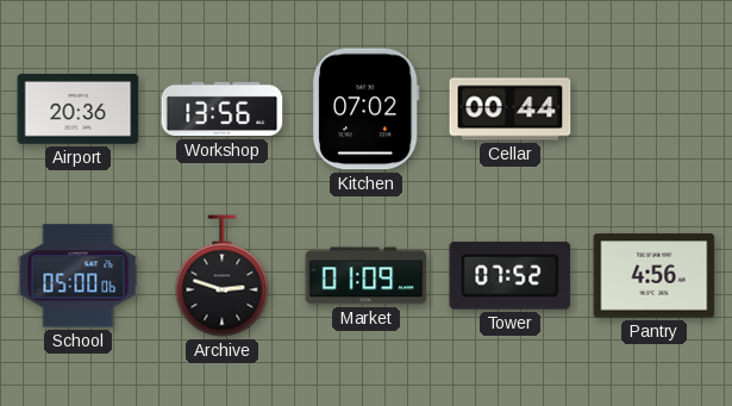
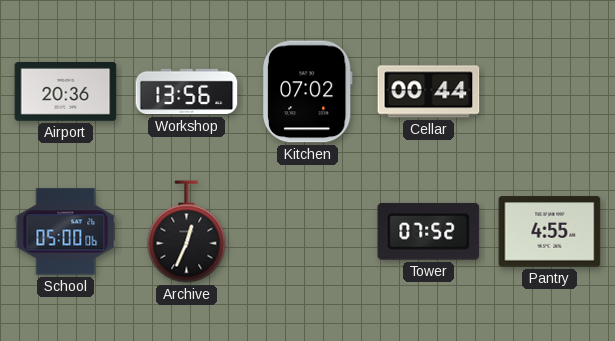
Archive: 2:48 -> 12:34
Market: 01:09 -> none
Pantry: 4:56 -> 4:55
